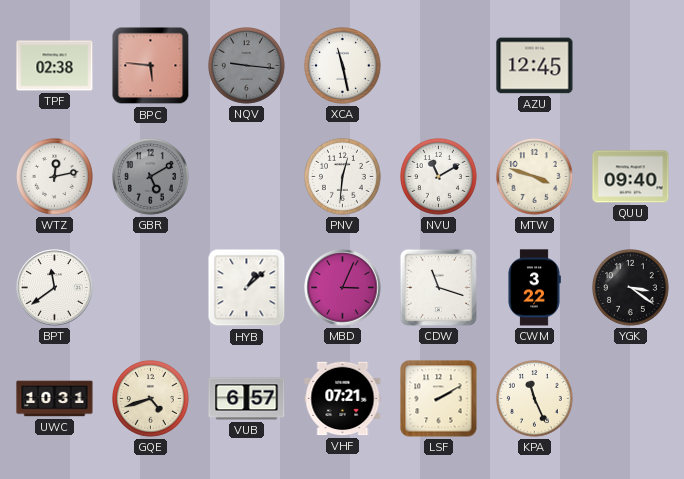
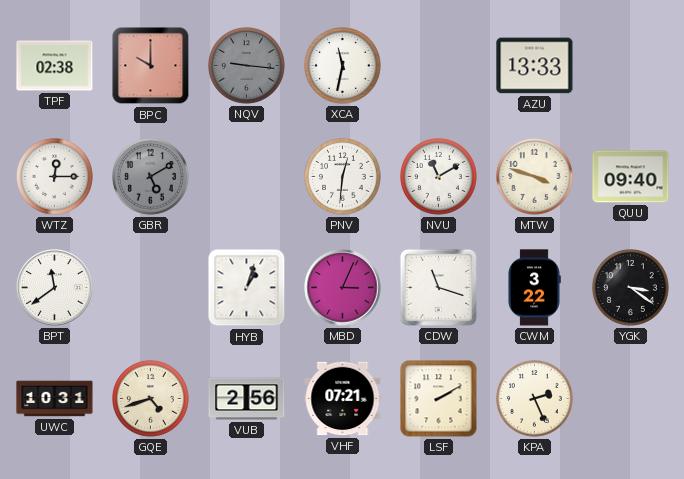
BPC: 5:46 -> 10:00
XCA: 11:28 -> 11:32
AZU: 12:45 -> 13:33
WTZ: 12:13 -> 12:15
HYB: 1:08 -> 1:03
VUB: 6:57 -> 2:56
KPA: 11:26 -> 2:26
